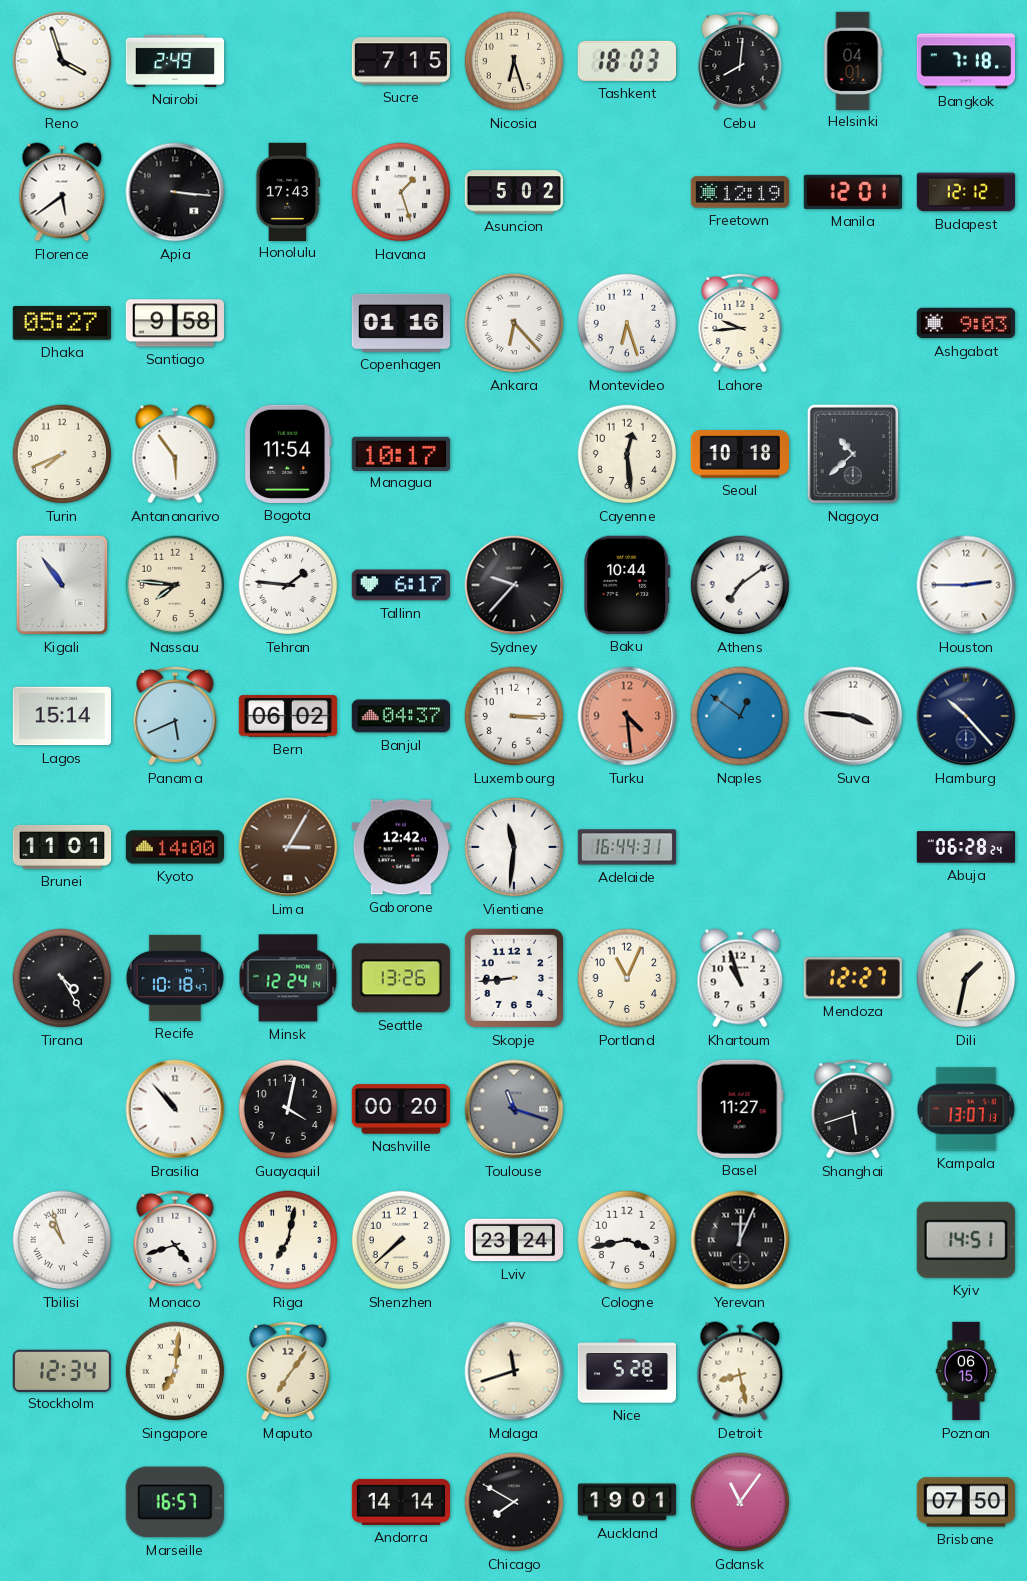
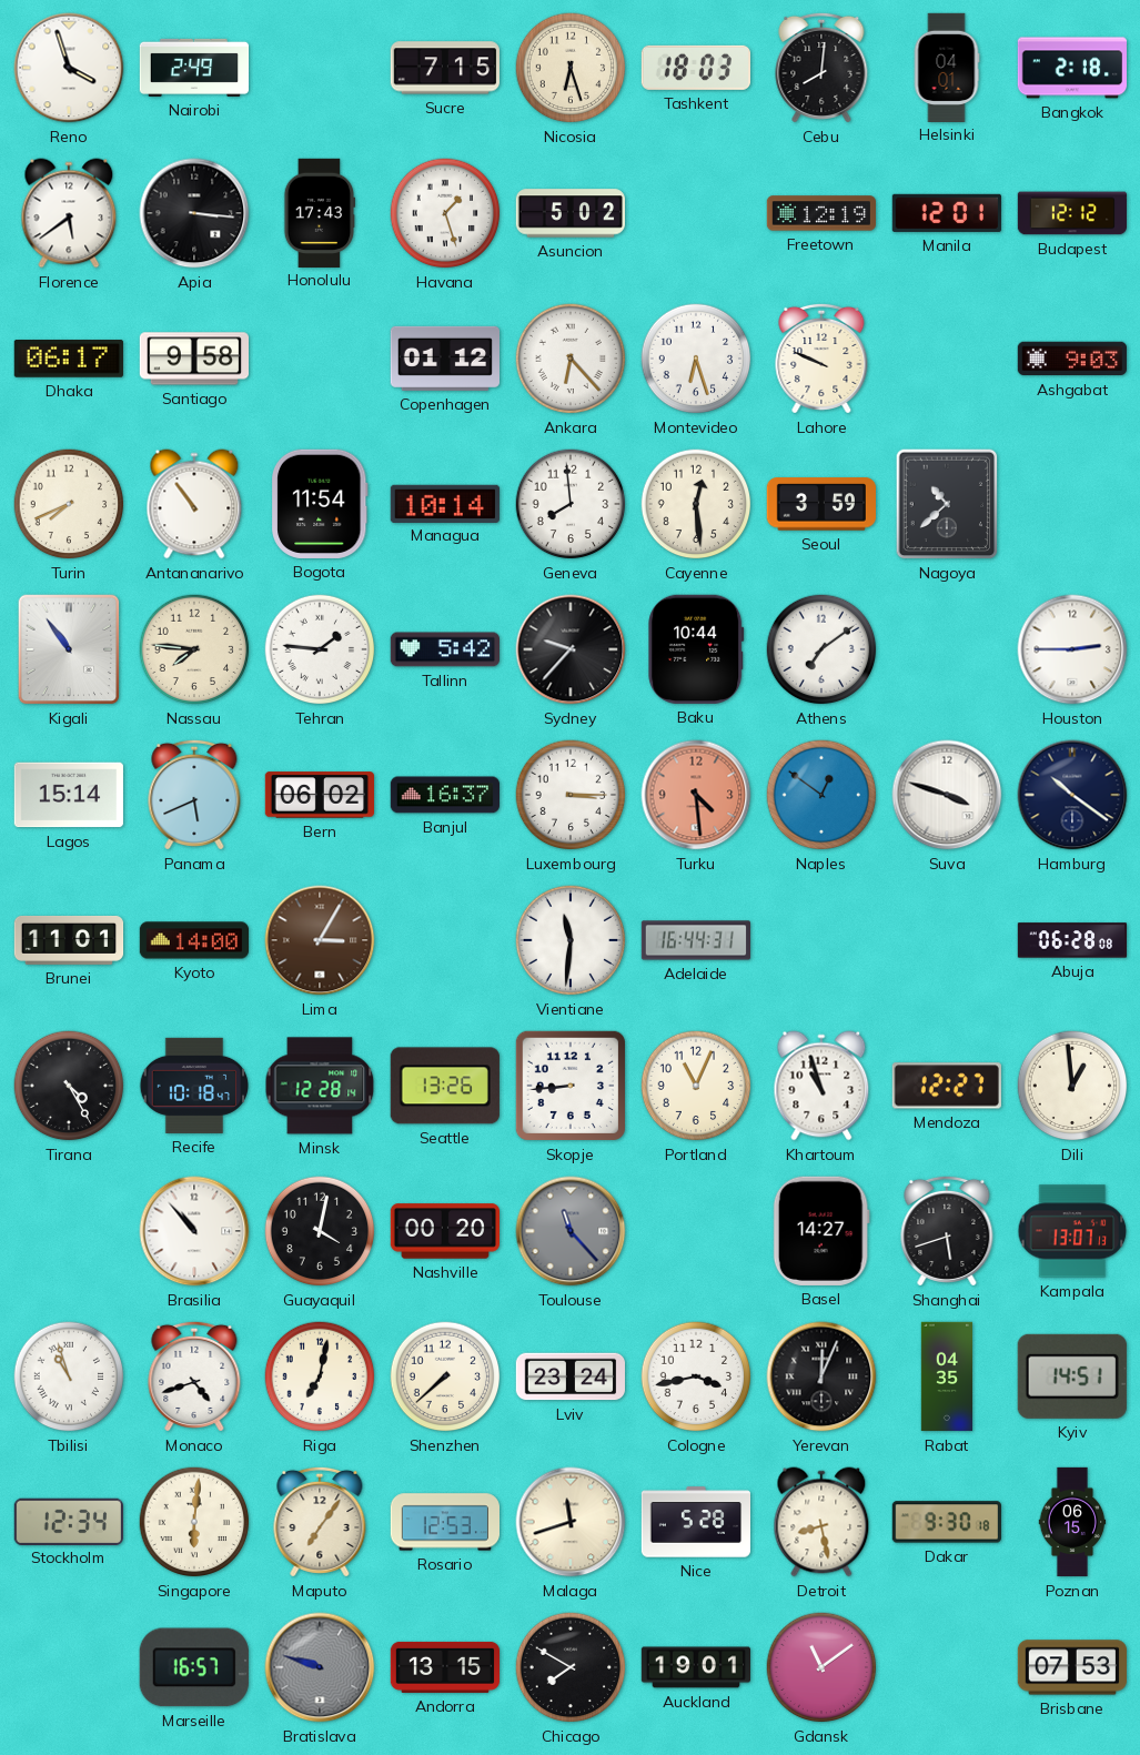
Bangkok: 7:18 -> 2:18
Dhaka: 05:27 -> 06:17
Copenhagen: 01:16 -> 01:12
Lahore: 9:44 -> 9:49
Antananarivo: 5:54 -> 10:54
Managua: 10:17 -> 10:14
Geneva: none -> 7:59
Seoul: 10:18 -> 3:59
Tallinn: 6:17 -> 5:42
Banjul: 04:37 -> 16:37
Suva: 3:46 -> 3:48
Hamburg: 10:23 -> 10:21
Gaborone: 12:42 -> none
Abuja: 06:28:24 -> 06:28:08
Minsk: 12:24 -> 12:28
Dili: 1:32 -> 12:59
Toulouse: 11:18 -> 11:23
Basel: 11:27 -> 14:27
Rabat: none -> 04:35
Singapore: 7:01 -> 6:01
Rosario: none -> 12:53
Dakar: none -> 9:30
Bratislava: none -> 9:48
Andorra: 14:14 -> 13:15
Gdansk: 11:06 -> 11:09
Brisbane: 07:50 -> 07:53
